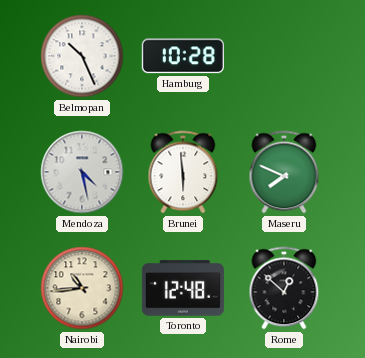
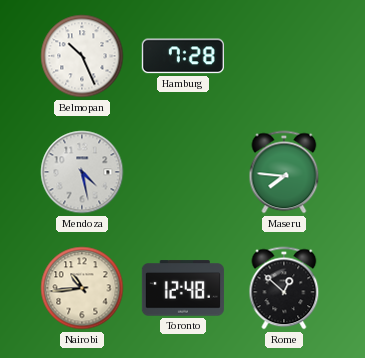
Hamburg: 10:28 -> 7:28
Brunei: 5:59 -> none
Maseru: 7:49 -> 7:46
